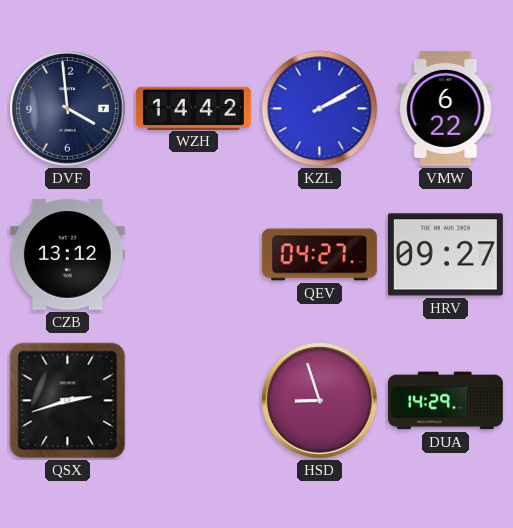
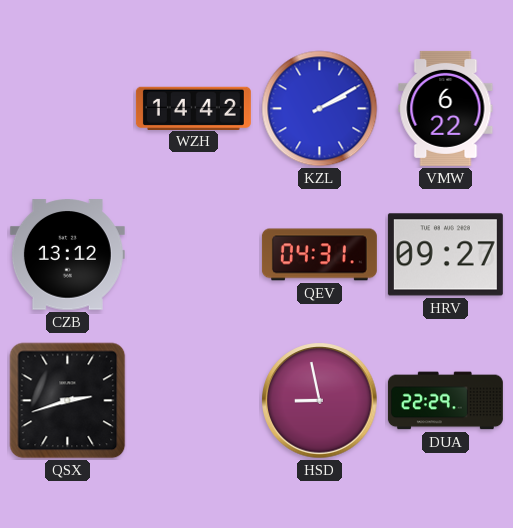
DVF: 3:59 -> none
QEV: 04:27 -> 04:31
HSD: 8:57 -> 8:58
DUA: 14:29 -> 22:29
